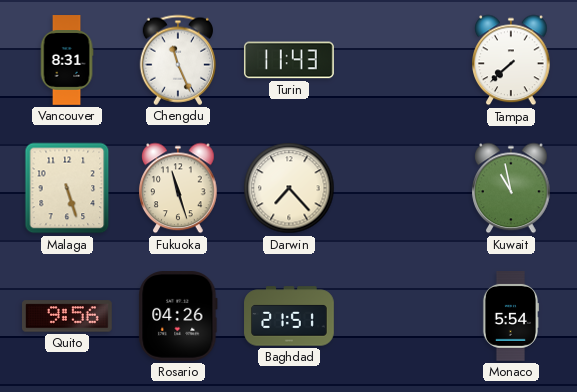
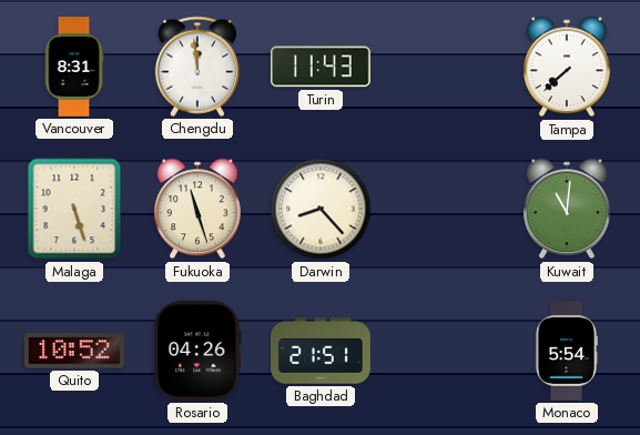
Chengdu: 11:26 -> 11:59
Darwin: 7:23 -> 8:23
Kuwait: 10:58 -> 11:01
Quito: 9:56 -> 10:52
